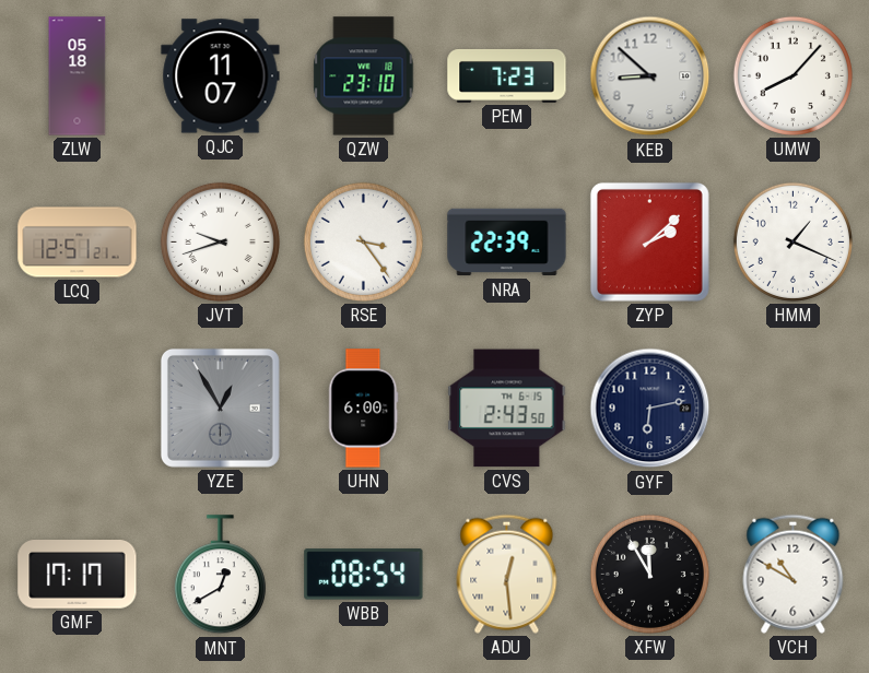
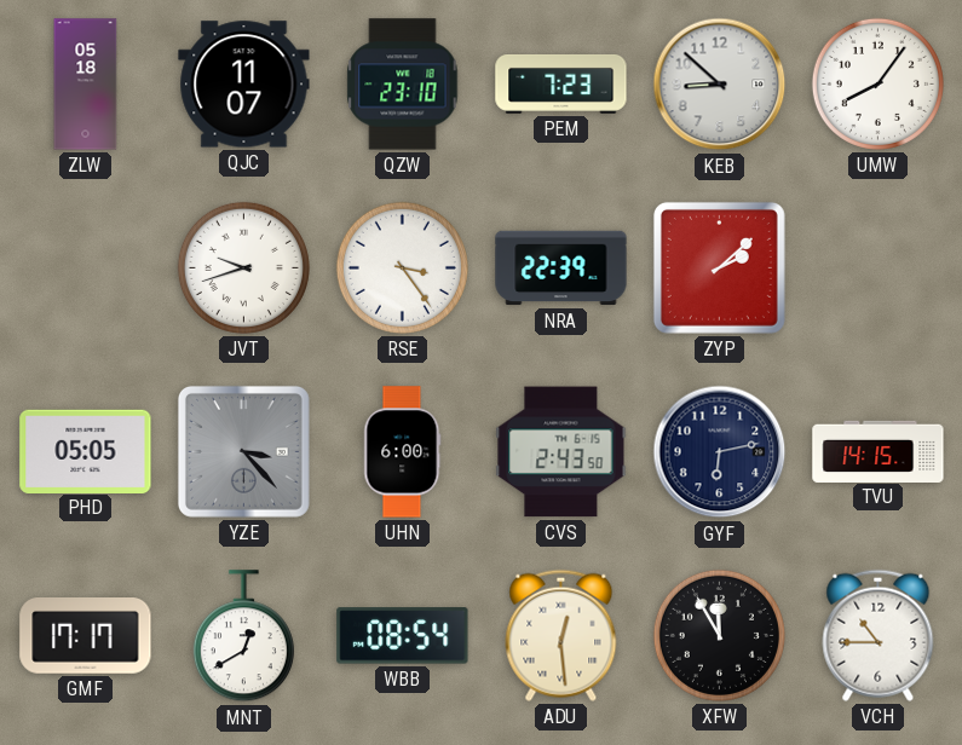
UMW: 8:07 -> 8:06
LCQ: 12:51 -> none
HMM: 1:19 -> none
PHD: none -> 05:05
YZE: 12:55 -> 3:23
TVU: none -> 14:15
VCH: 10:50 -> 10:45
